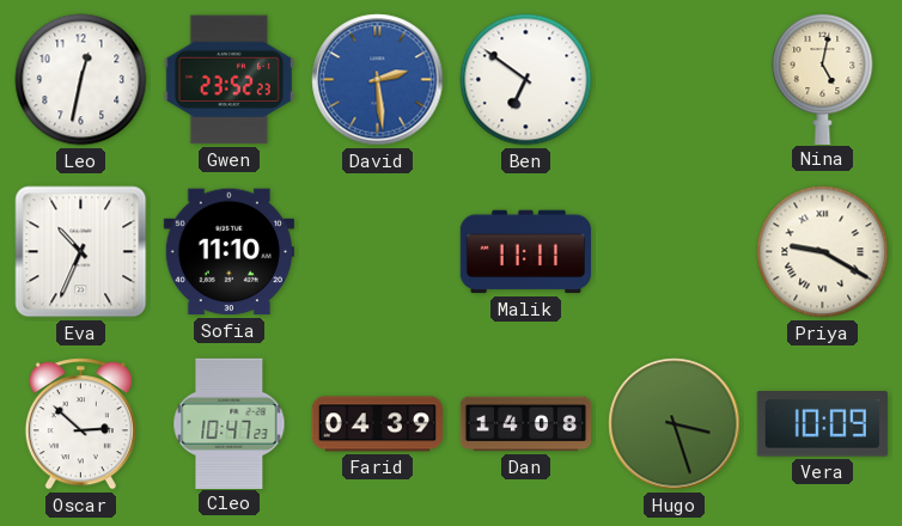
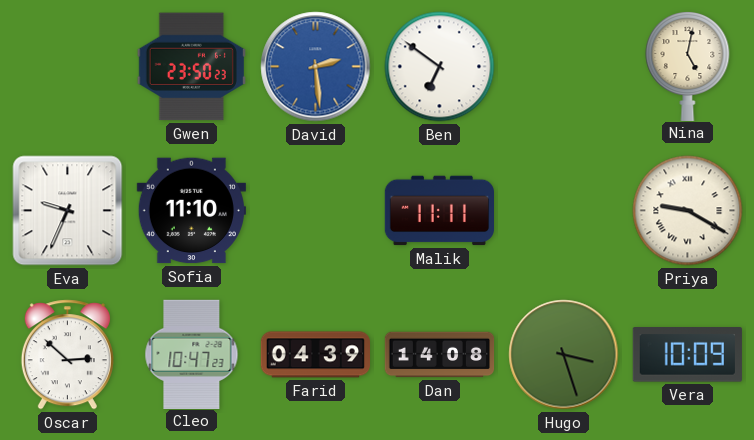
Leo: 12:32 -> none
Gwen: 23:52 -> 23:50
Eva: 10:34 -> 9:34
